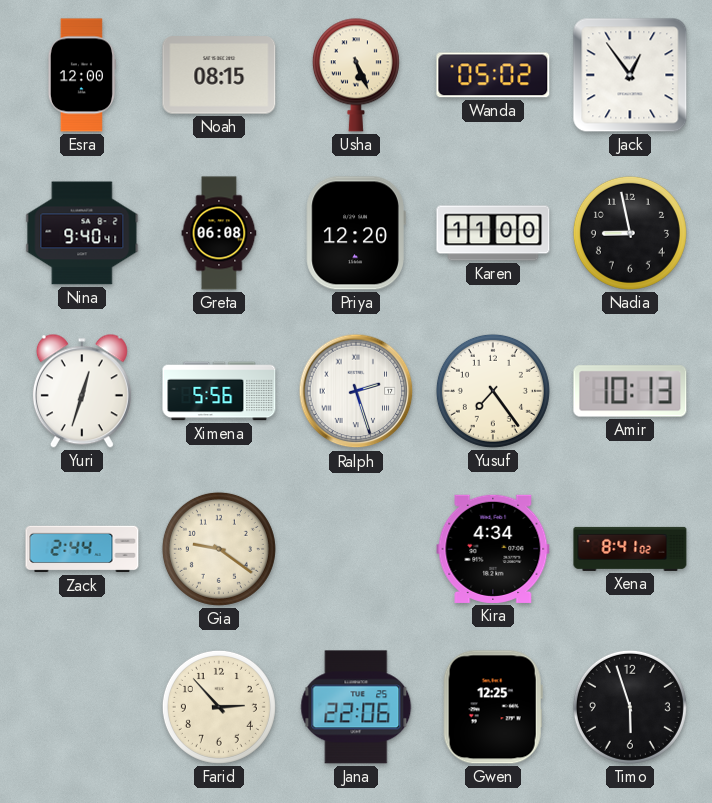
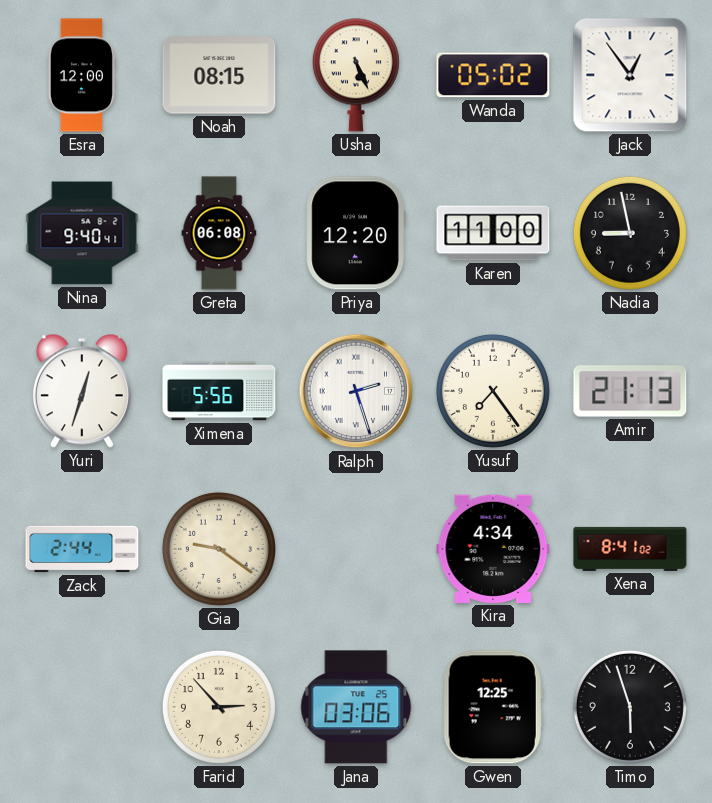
Amir: 10:13 -> 21:13
Jana: 22:06 -> 03:06
